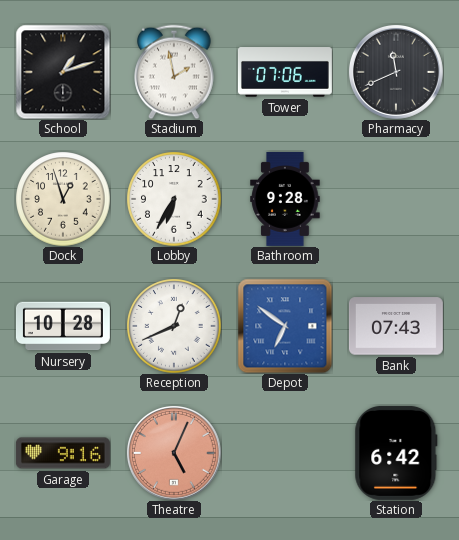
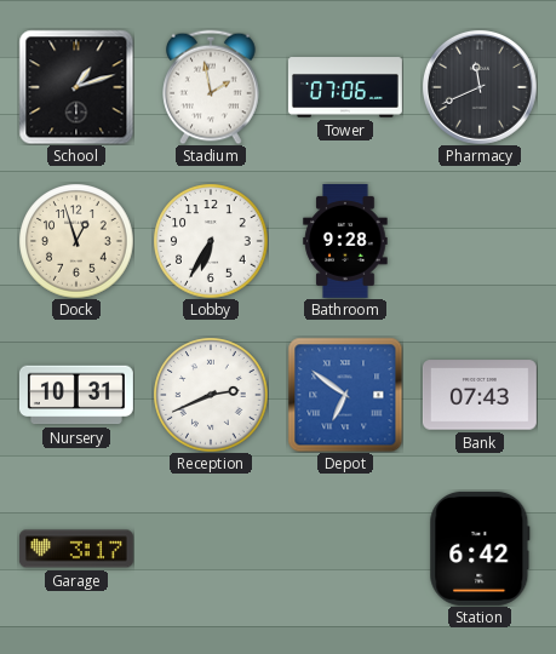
Nursery: 10:28 -> 10:31
Reception: 12:41 -> 2:41
Garage: 9:16 -> 3:17
Theatre: 5:04 -> none
